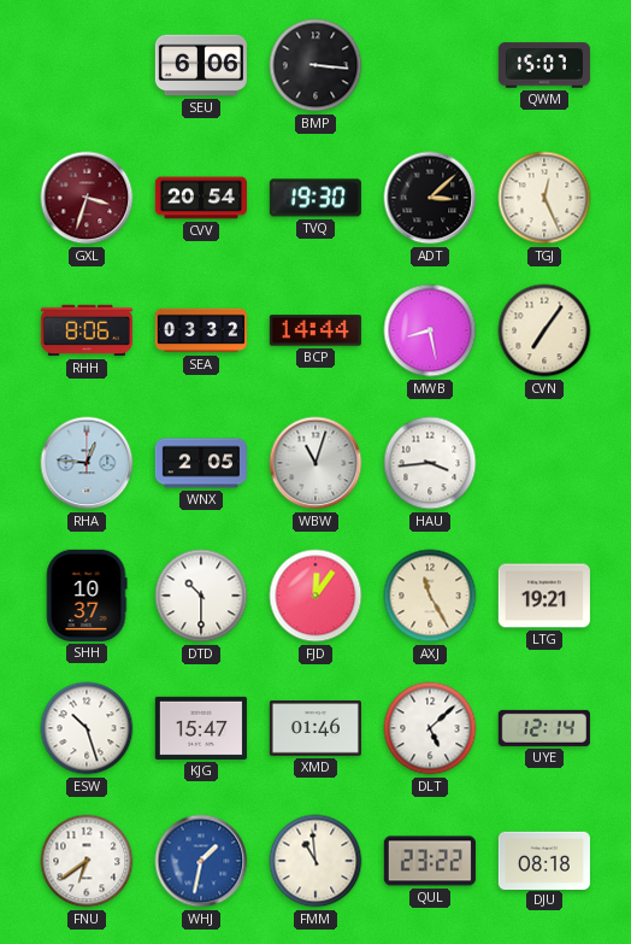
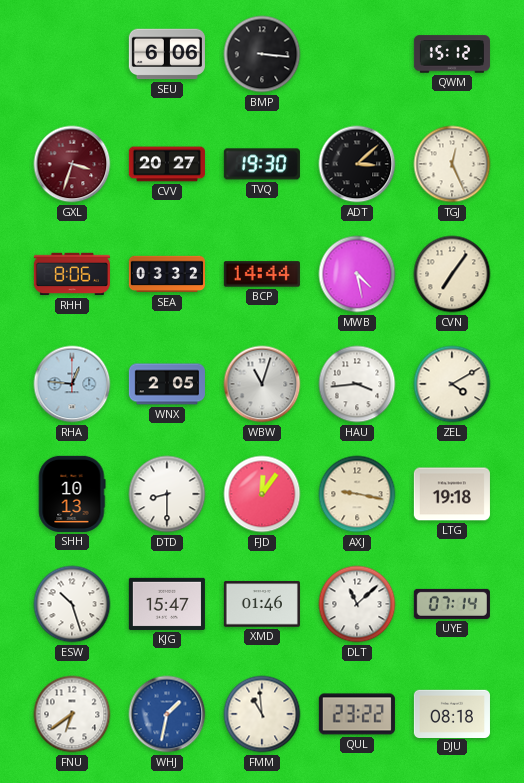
QWM: 15:07 -> 15:12
CVV: 20:54 -> 20:27
MWB: 8:28 -> 4:28
ZEL: none -> 4:10
SHH: 10:37 -> 10:13
DTD: 10:30 -> 8:30
AXJ: 11:25 -> 9:17
LTG: 19:21 -> 19:18
DLT: 5:08 -> 11:08
UYE: 12:14 -> 07:14
